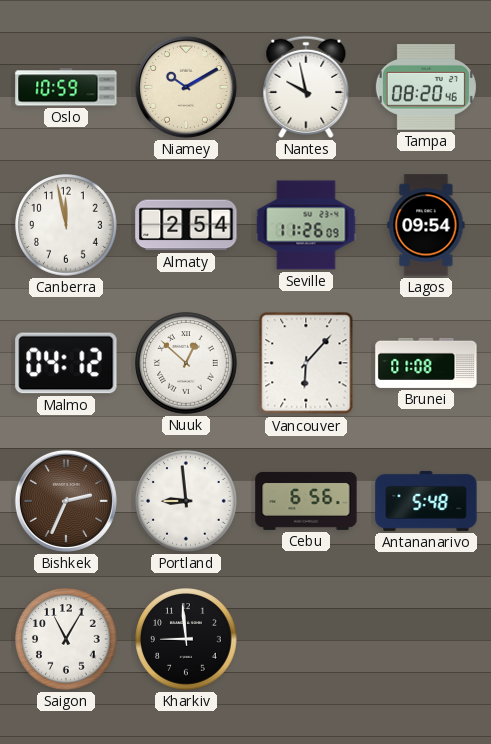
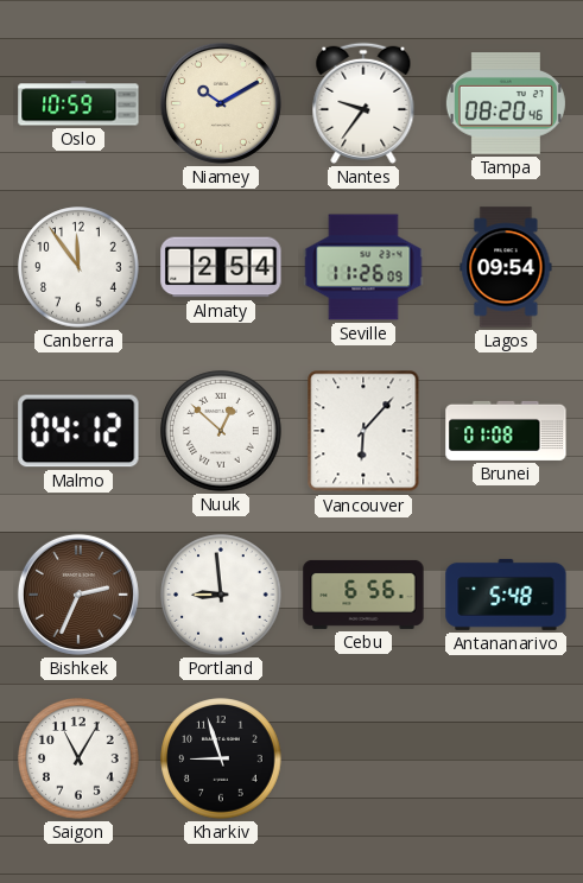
Nantes: 9:58 -> 9:36
Canberra: 11:58 -> 11:54
Kharkiv: 8:59 -> 8:57
